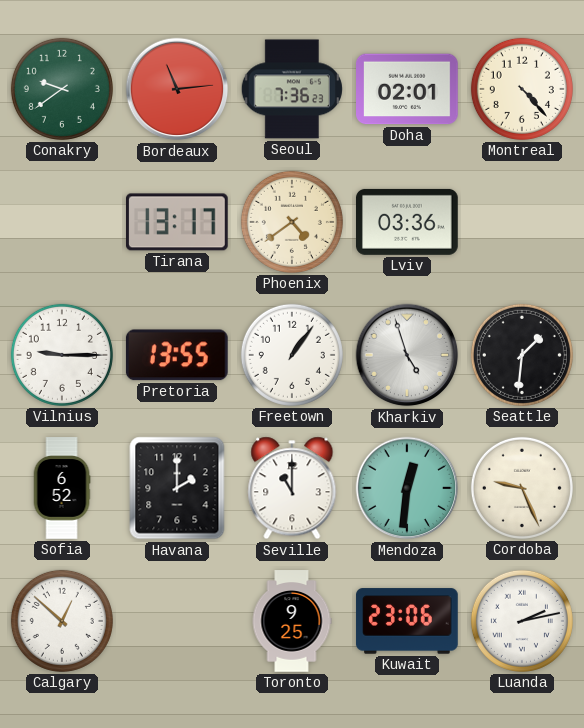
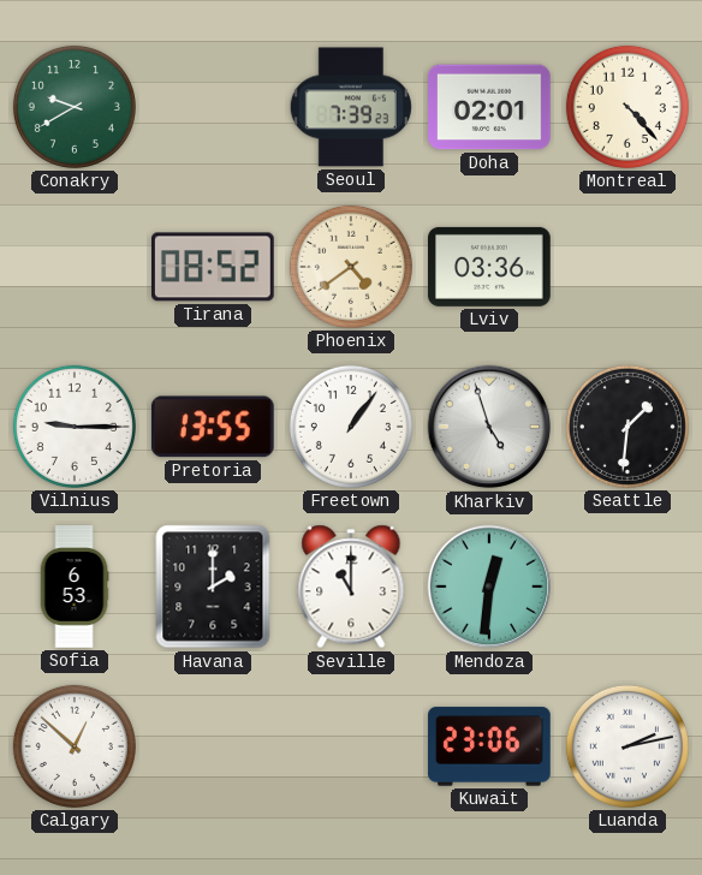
Conakry: 9:39 -> 9:40
Bordeaux: 11:14 -> none
Seoul: 7:36 -> 7:39
Tirana: 13:17 -> 08:52
Sofia: 6:52 -> 6:53
Cordoba: 9:26 -> none
Toronto: 9:25 -> none
